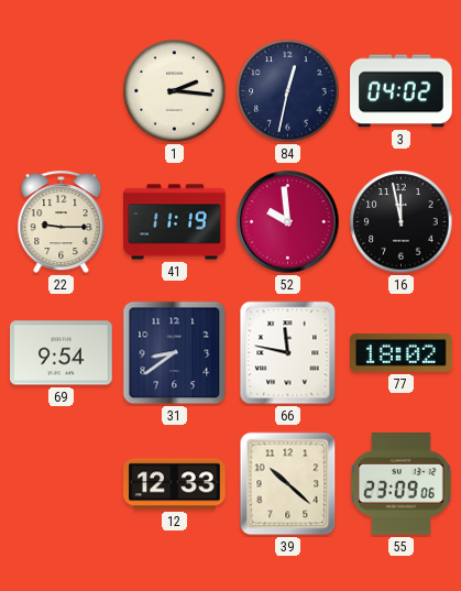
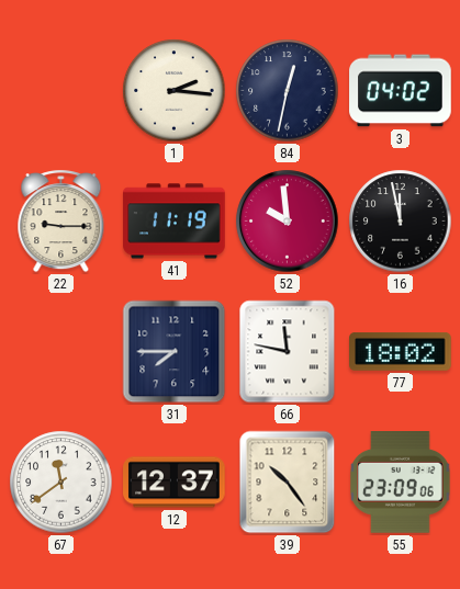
69: 9:54 -> none
31: 8:39 -> 7:45
67: none -> 11:39
12: 12:33 -> 12:37
39: 10:22 -> 10:24
